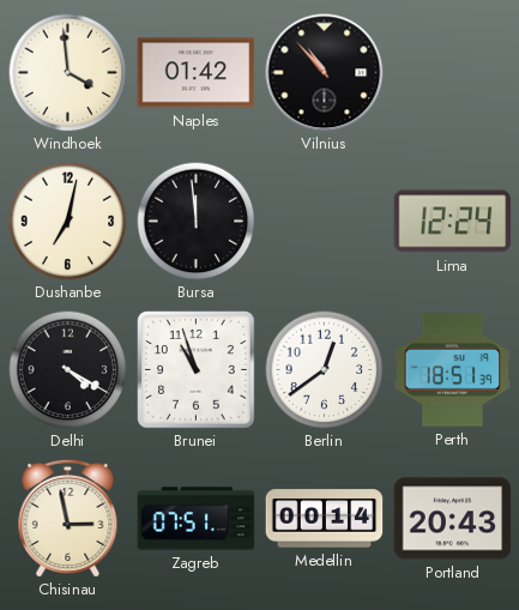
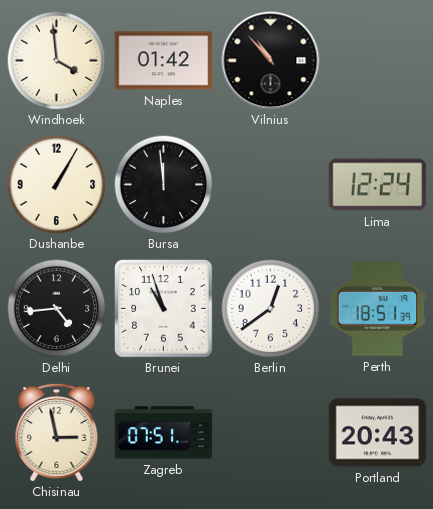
Dushanbe: 7:02 -> 1:05
Delhi: 4:20 -> 4:44
Medellin: 00:14 -> none
